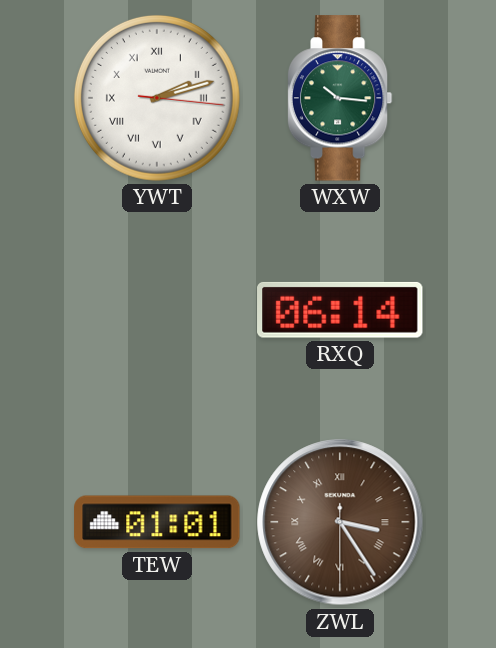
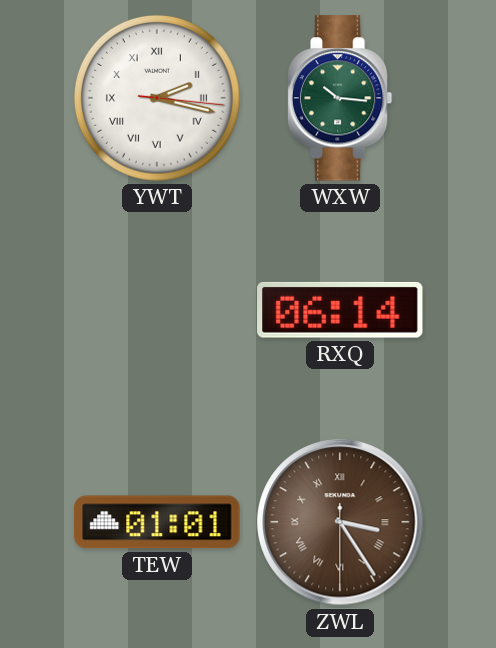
YWT: 2:12 -> 2:17
